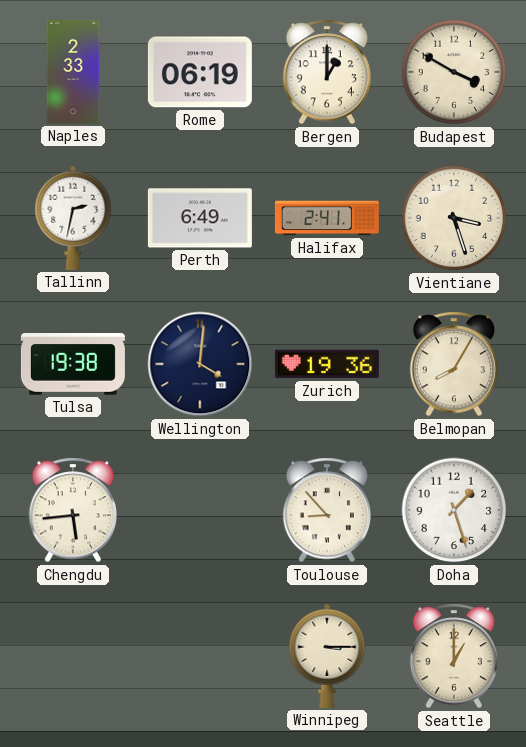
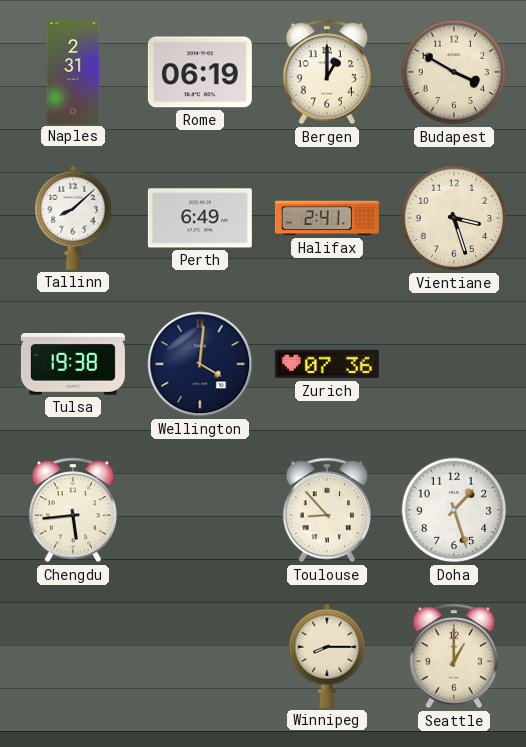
Naples: 2:33 -> 2:31
Tallinn: 2:32 -> 8:08
Zurich: 19:36 -> 07:36
Belmopan: 8:05 -> none
Winnipeg: 3:15 -> 8:15
